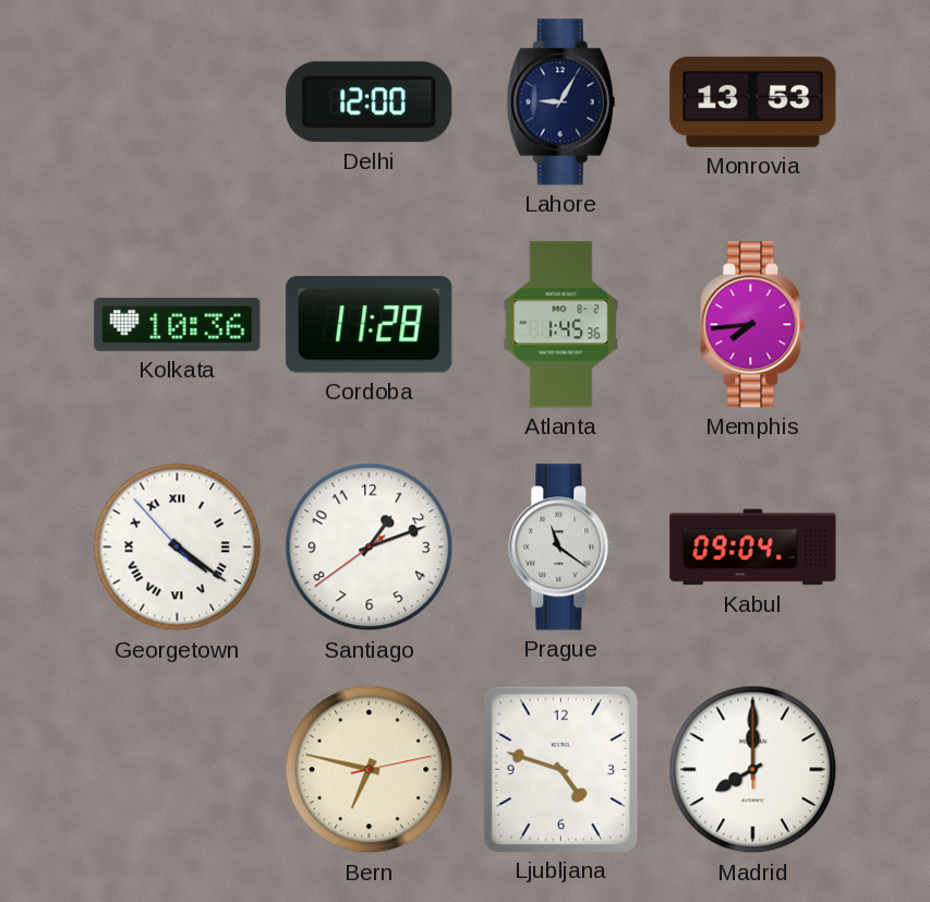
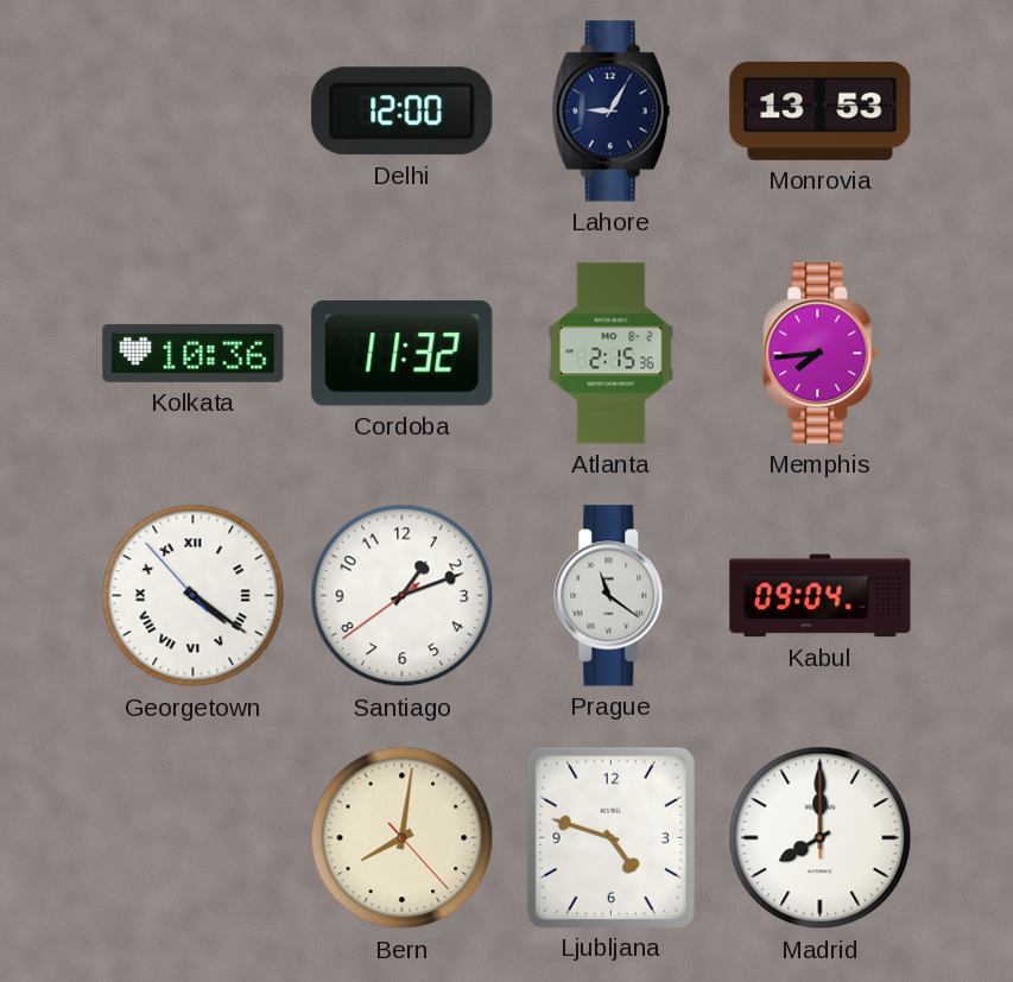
Cordoba: 11:28 -> 11:32
Atlanta: 1:45 -> 2:15
Bern: 6:47 -> 8:01
